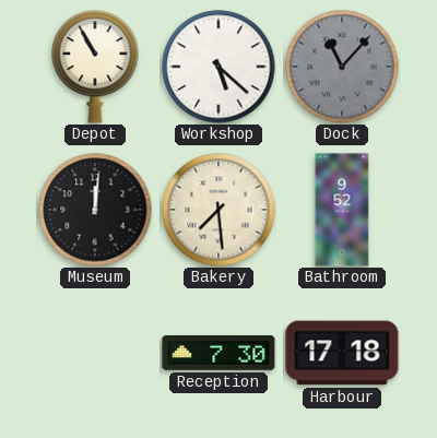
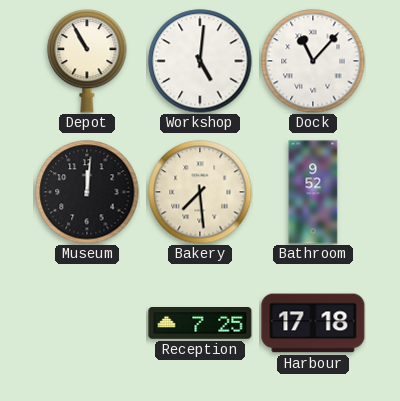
Workshop: 5:22 -> 5:01
Dock dial: grey -> white
Reception: 7:30 -> 7:25
